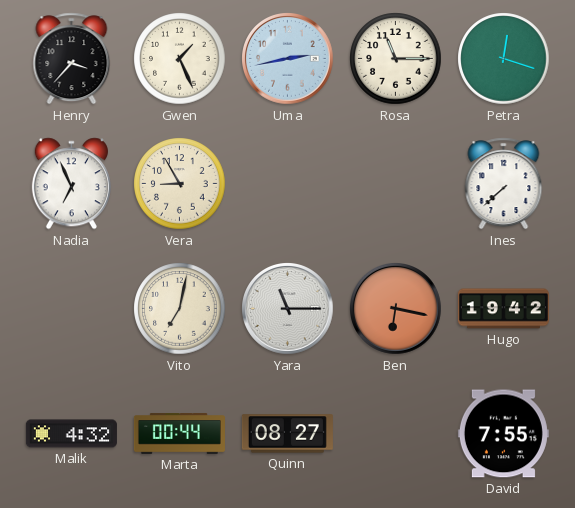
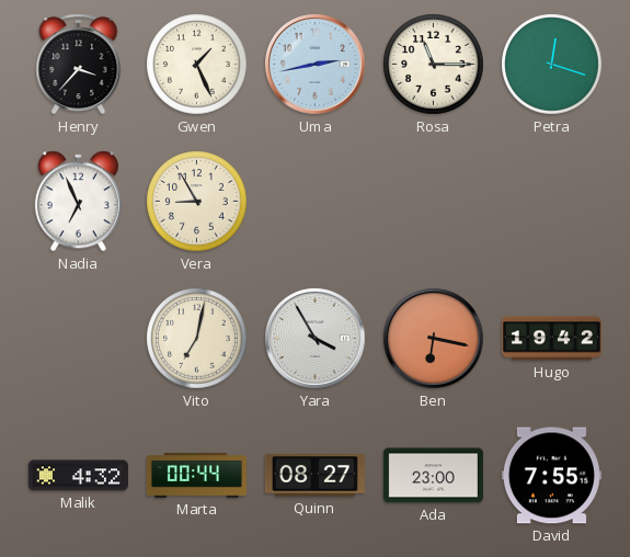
Ines: 7:38 -> none
Yara: 11:15 -> 3:55
Ada: none -> 23:00
